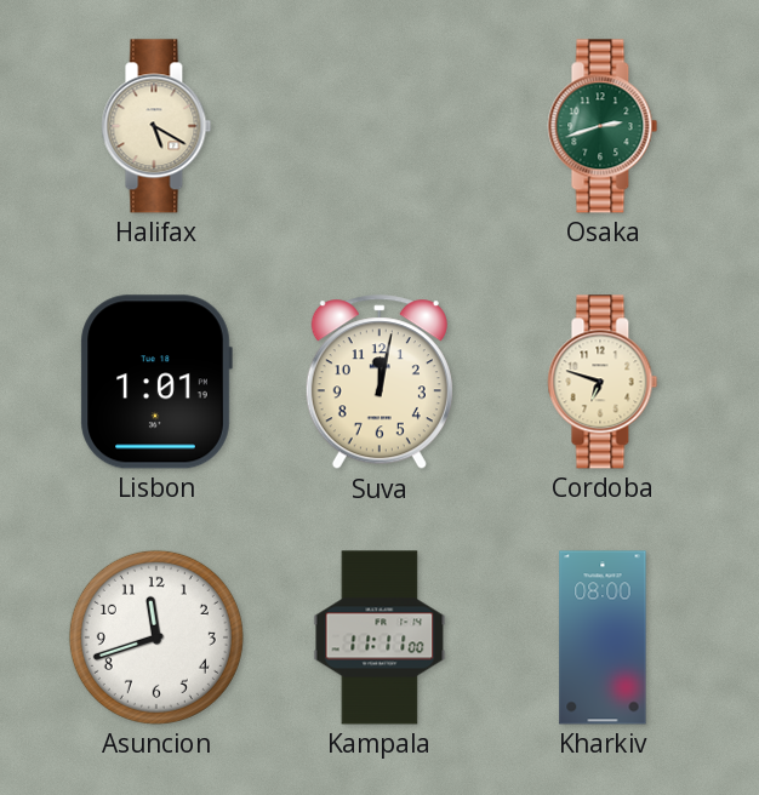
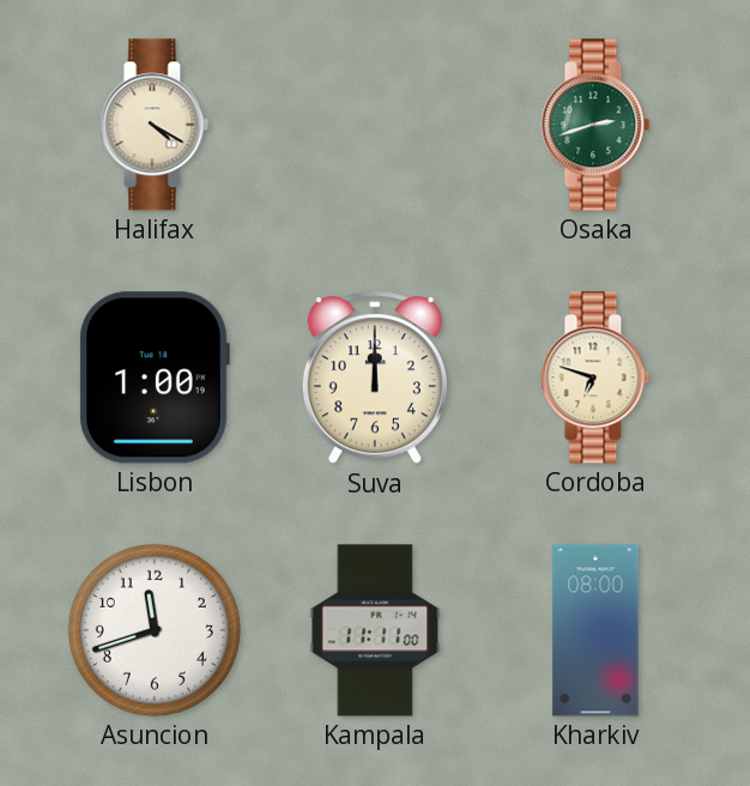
Halifax: 5:20 -> 4:20
Lisbon: 1:01 -> 1:00
Suva: 12:02 -> 12:00
